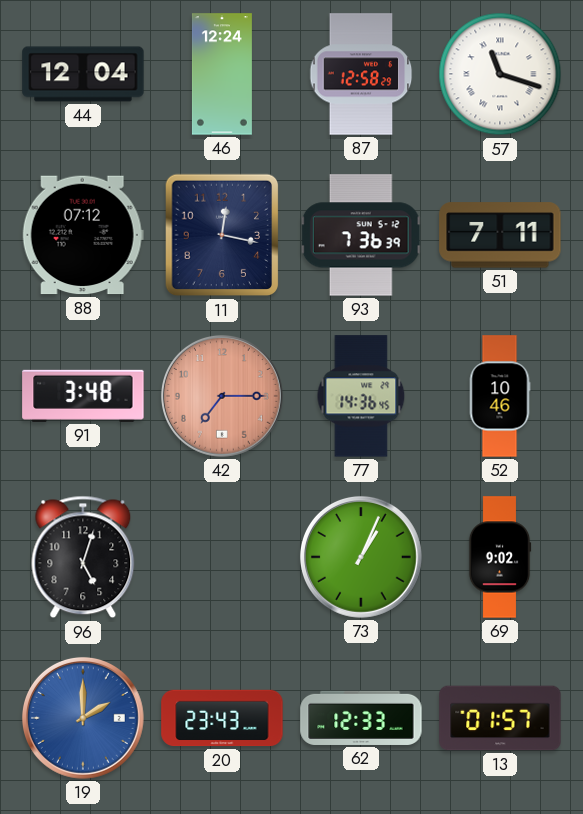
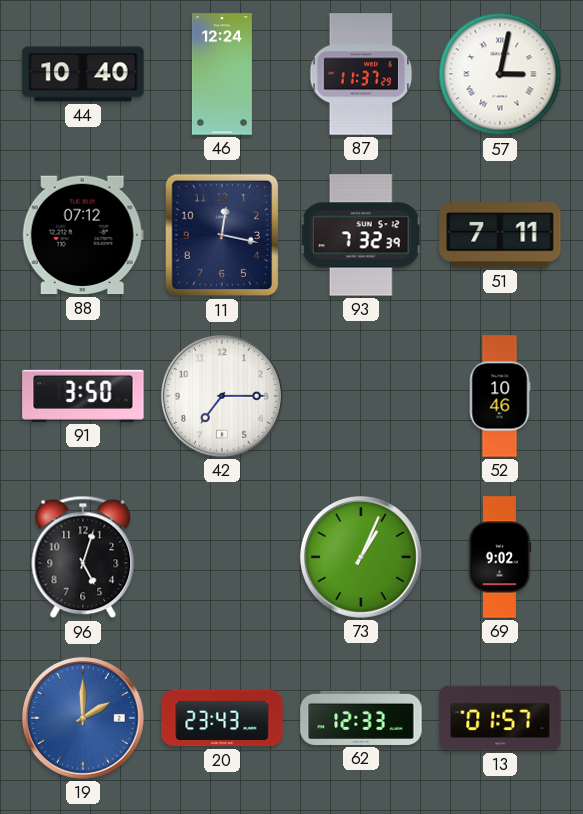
44: 12:04 -> 10:40
87: 12:58 -> 11:37
57: 11:18 -> 3:02
93: 7:36 -> 7:32
91: 3:48 -> 3:50
42 dial: salmon -> white
77: 14:36 -> none
